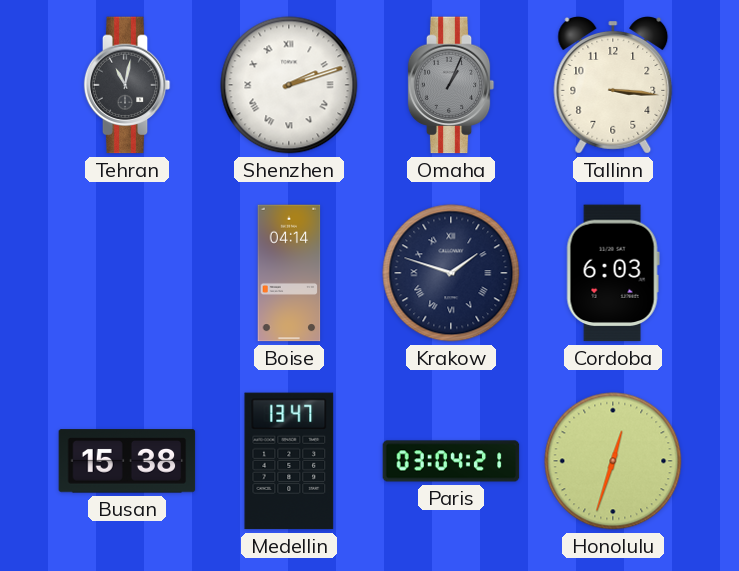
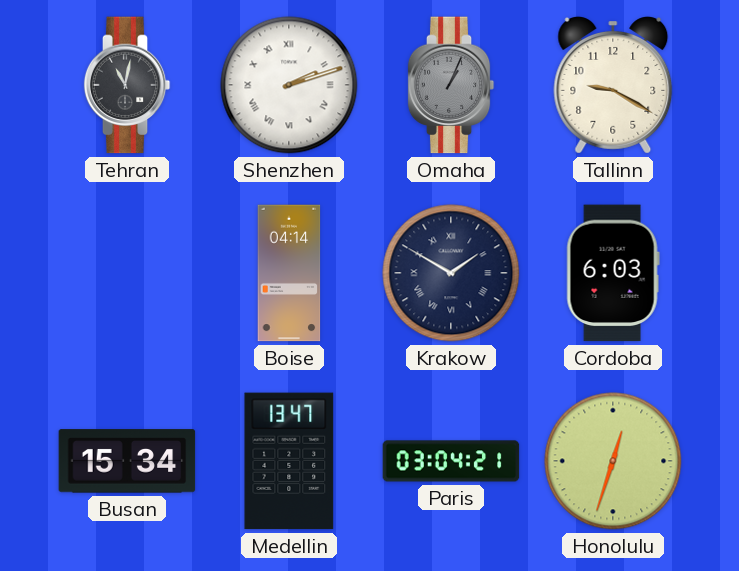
Tallinn: 3:16 -> 9:20
Krakow: 1:48 -> 1:50
Busan: 15:38 -> 15:34
